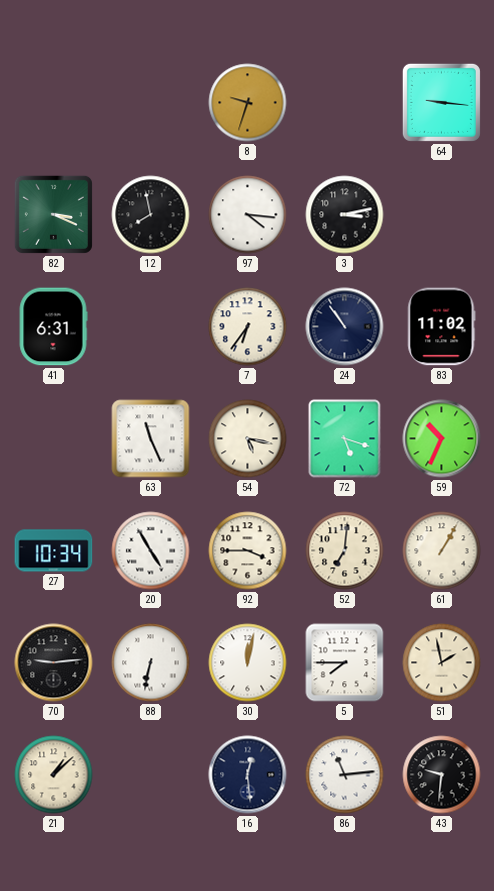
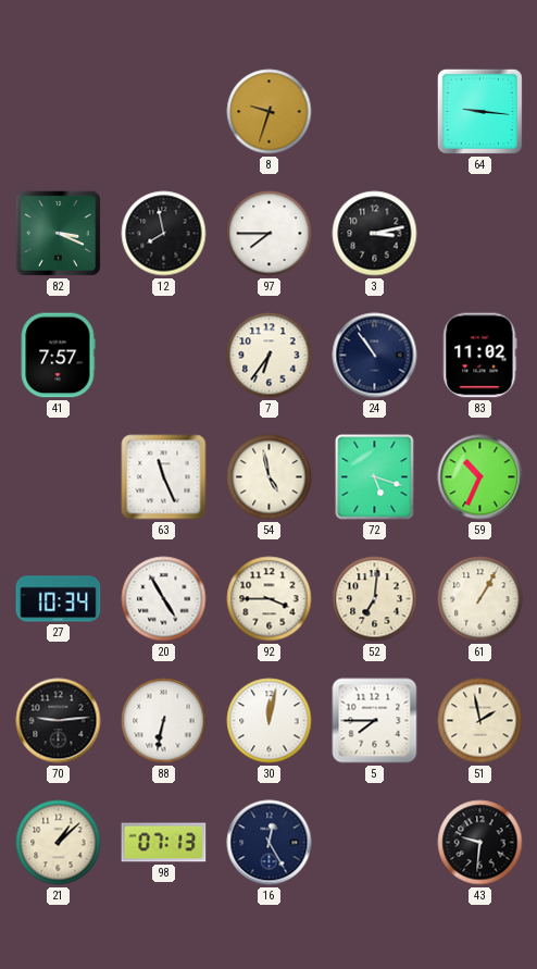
97: 4:16 -> 7:45
41: 6:31 -> 7:57
54: 5:17 -> 4:58
98: none -> 07:13
16: 12:29 -> 12:25
86: 11:14 -> none
